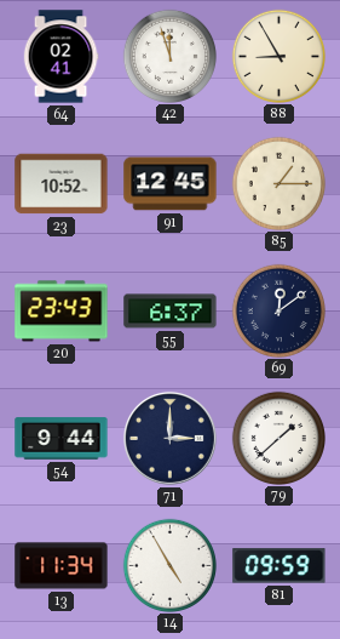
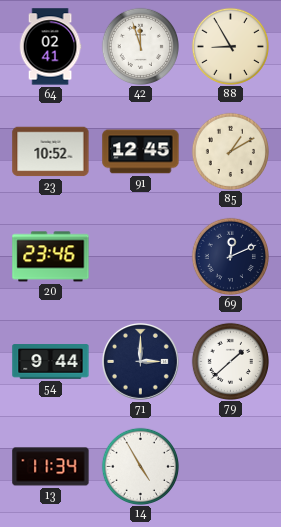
85: 1:15 -> 1:10
20: 23:43 -> 23:46
55: 6:37 -> none
69: 12:09 -> 12:11
81: 09:59 -> none
